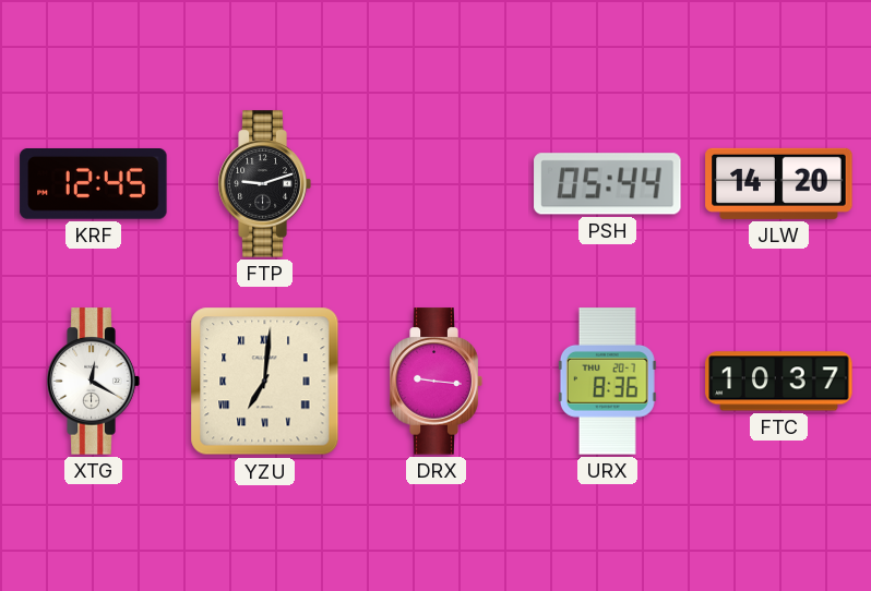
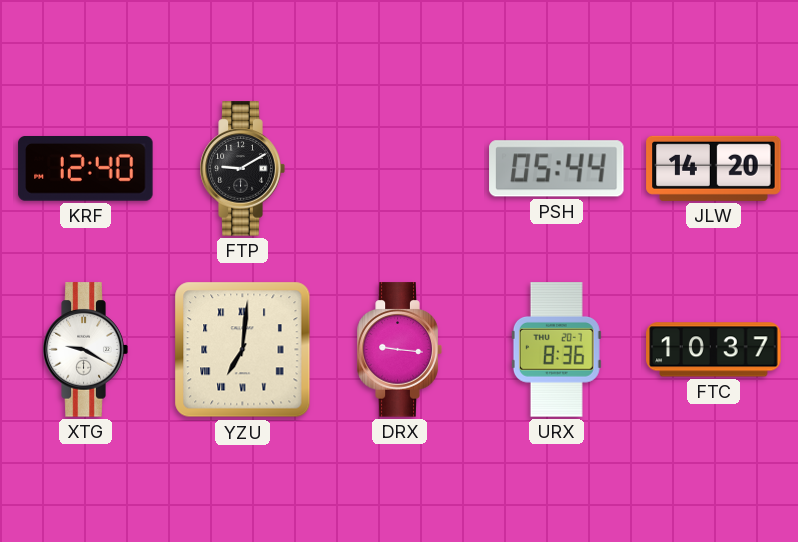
KRF: 12:45 -> 12:40
FTP: 9:12 -> 9:10
XTG: 12:20 -> 9:20
